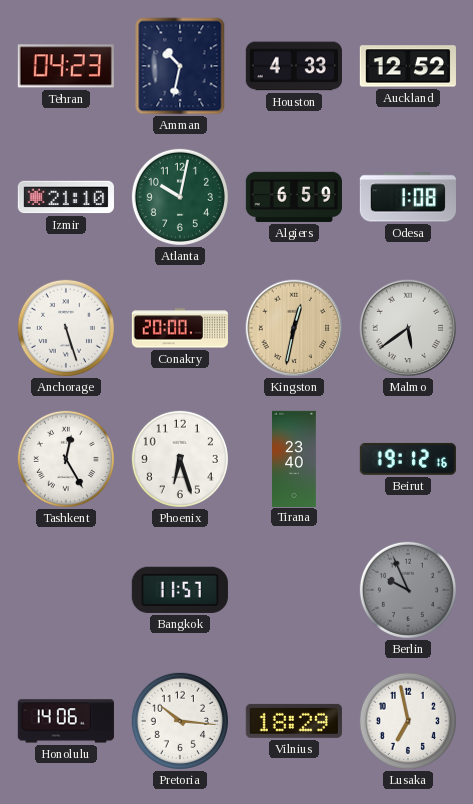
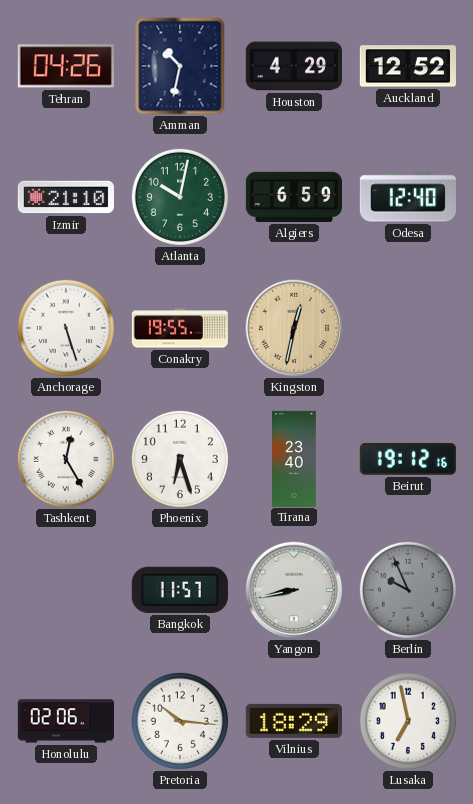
Tehran: 04:23 -> 04:26
Houston: 4:33 -> 4:29
Odesa: 1:08 -> 12:40
Conakry: 20:00 -> 19:55
Malmo: 5:39 -> none
Yangon: none -> 8:43
Honolulu: 14:06 -> 02:06
